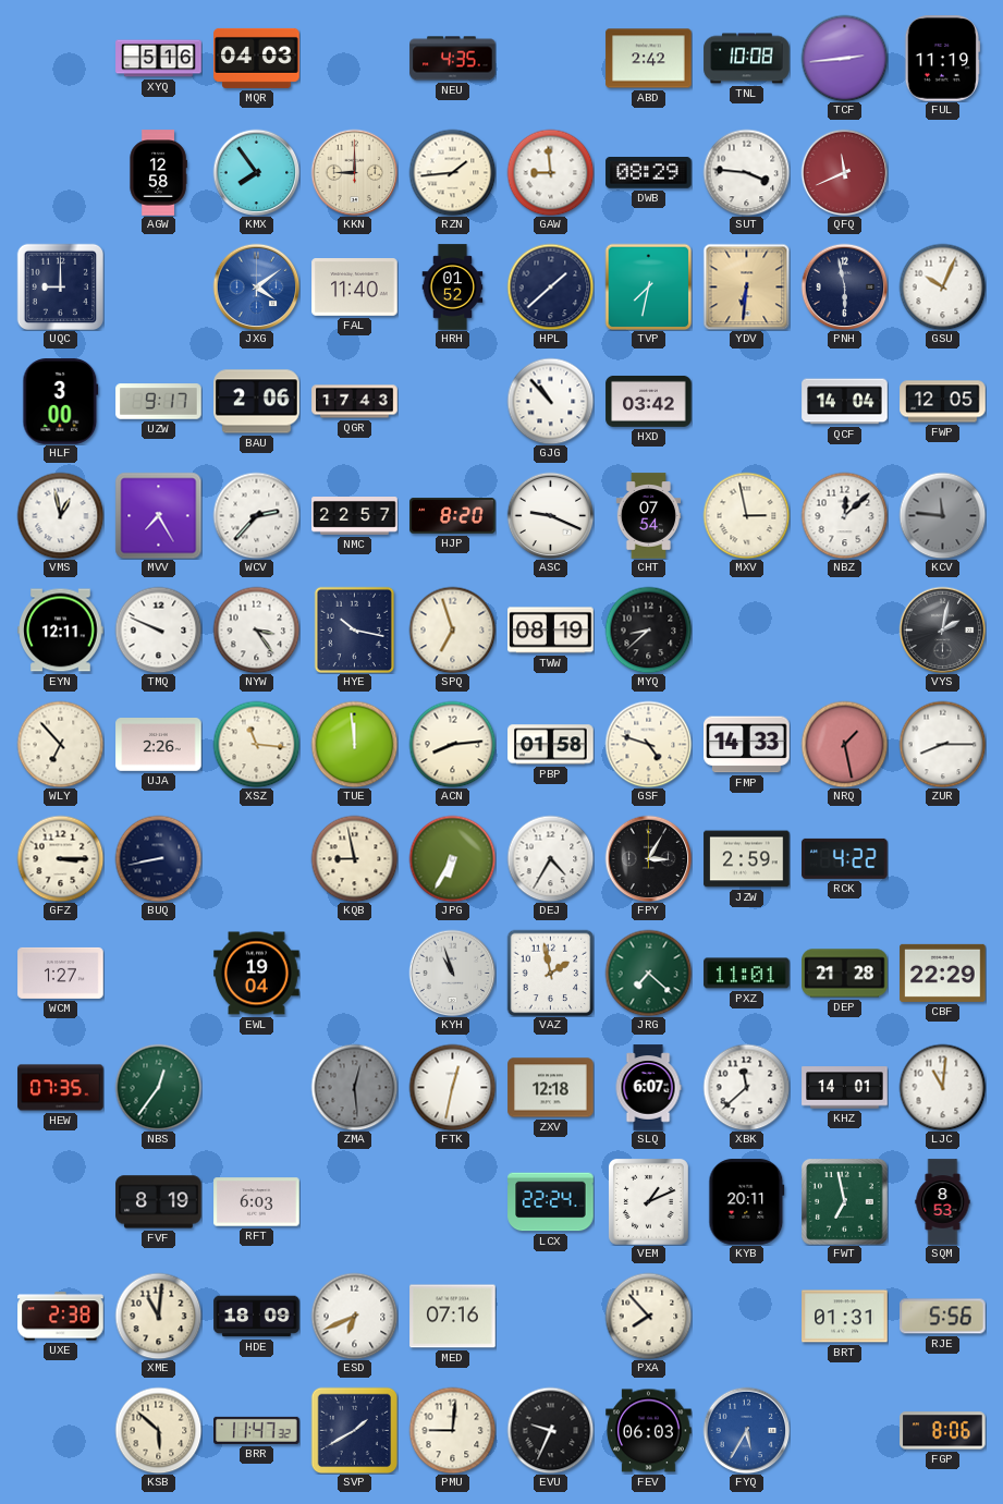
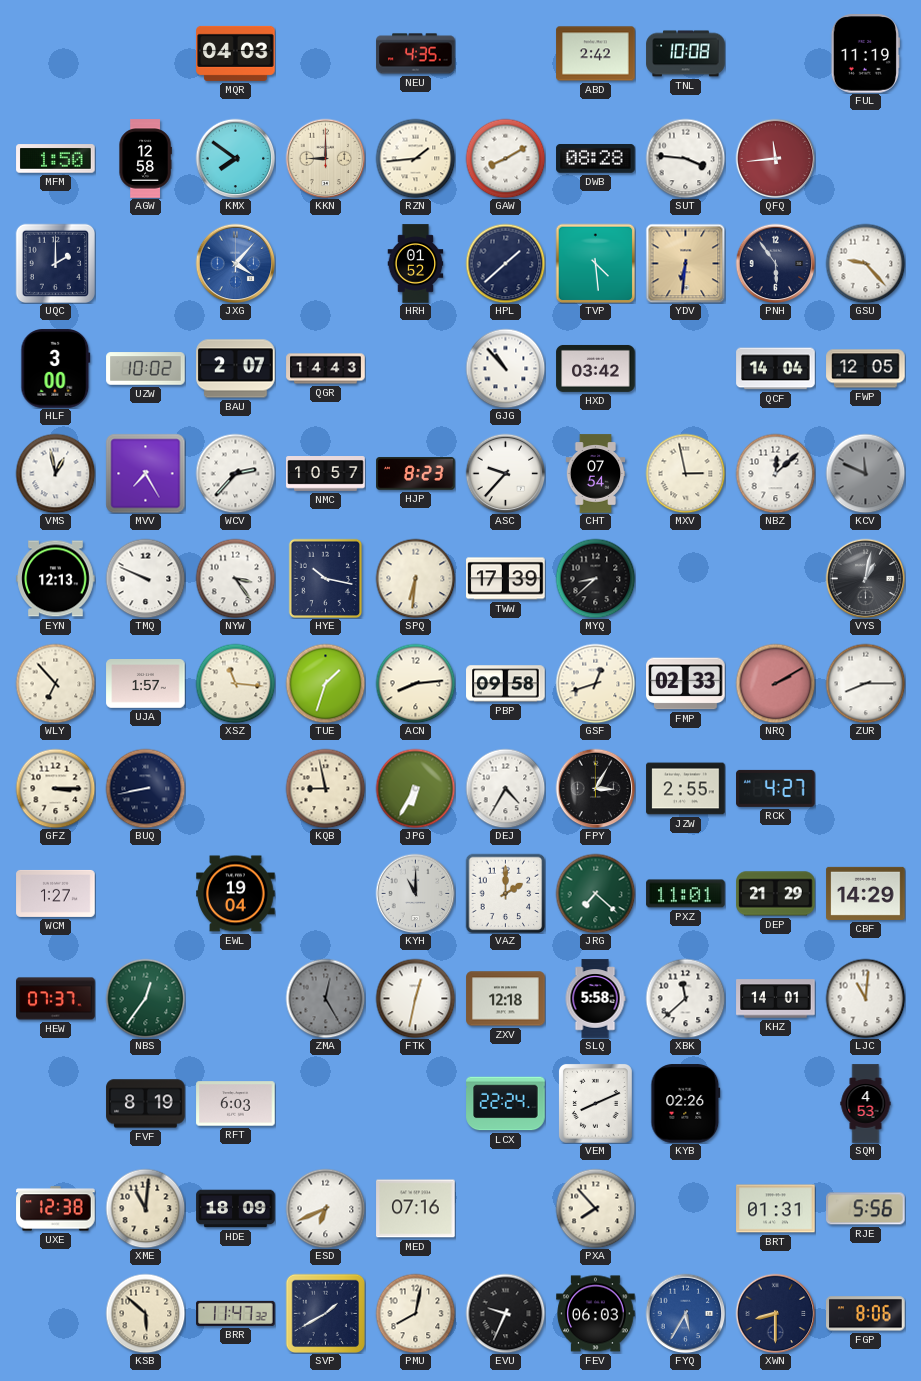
XYQ: 5:16 -> none
TCF: 2:44 -> none
MFM: none -> 1:50
KMX: 7:54 -> 7:51
GAW: 8:59 -> 8:10
DWB: 08:29 -> 08:28
QFQ: 11:41 -> 11:44
UQC: 9:00 -> 2:00
JXG: 4:09 -> 4:07
FAL: 11:40 -> none
TVP: 7:32 -> 4:29
PNH: 5:58 -> 5:54
GSU: 10:04 -> 9:23
UZW: 9:17 -> 10:02
BAU: 2:06 -> 2:07
QGR: 17:43 -> 14:43
NMC: 22:57 -> 10:57
HJP: 8:20 -> 8:23
ASC: 9:19 -> 9:37
KCV: 11:46 -> 11:49
EYN: 12:11 -> 12:13
SPQ: 6:57 -> 6:31
TWW: 08:19 -> 17:39
VYS: 2:02 -> 1:02
UJA: 2:26 -> 1:57
TUE: 11:59 -> 1:33
PBP: 01:58 -> 09:58
GSF: 4:48 -> 12:42
FMP: 14:33 -> 02:33
NRQ: 1:28 -> 2:10
JZW: 2:59 -> 2:55
RCK: 4:22 -> 4:27
KYH: 10:57 -> 11:00
VAZ: 1:58 -> 2:00
DEP: 21:28 -> 21:29
CBF: 22:29 -> 14:29
HEW: 07:35 -> 07:37
ZMA: 12:29 -> 12:25
SLQ: 6:07 -> 5:58
VEM: 1:11 -> 8:11
KYB: 20:11 -> 02:26
FWT: 6:58 -> none
SQM: 8:53 -> 4:53
UXE: 2:38 -> 12:38
PMU: 9:01 -> 8:02
XWN: none -> 8:30
